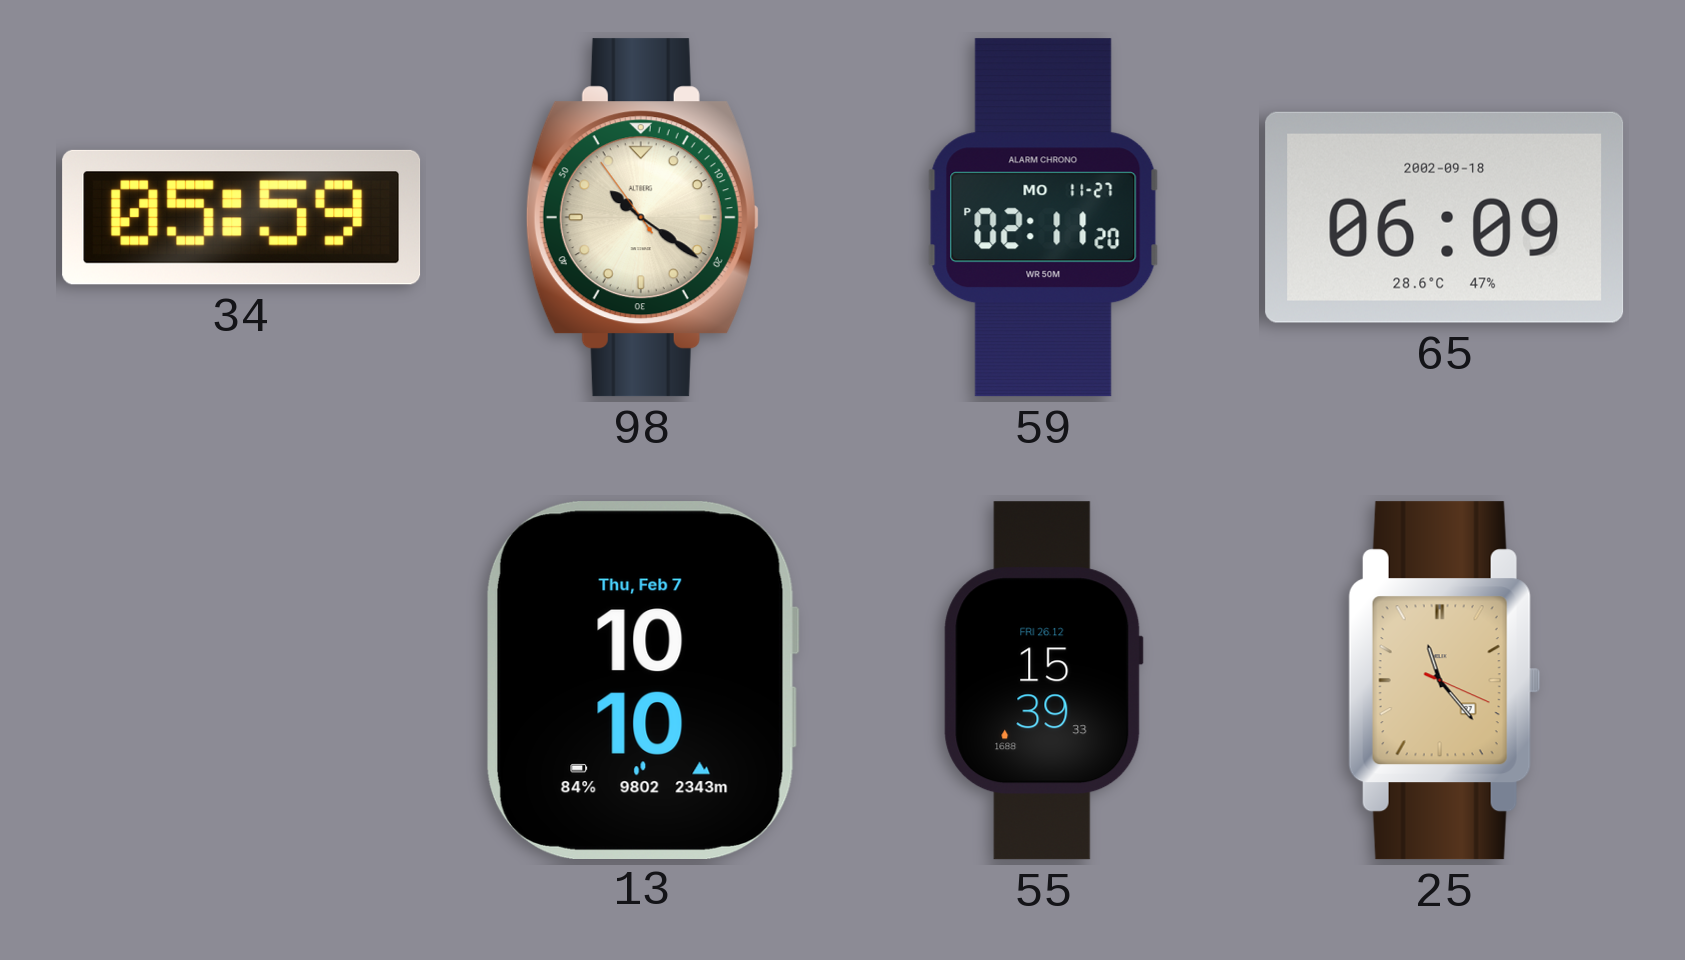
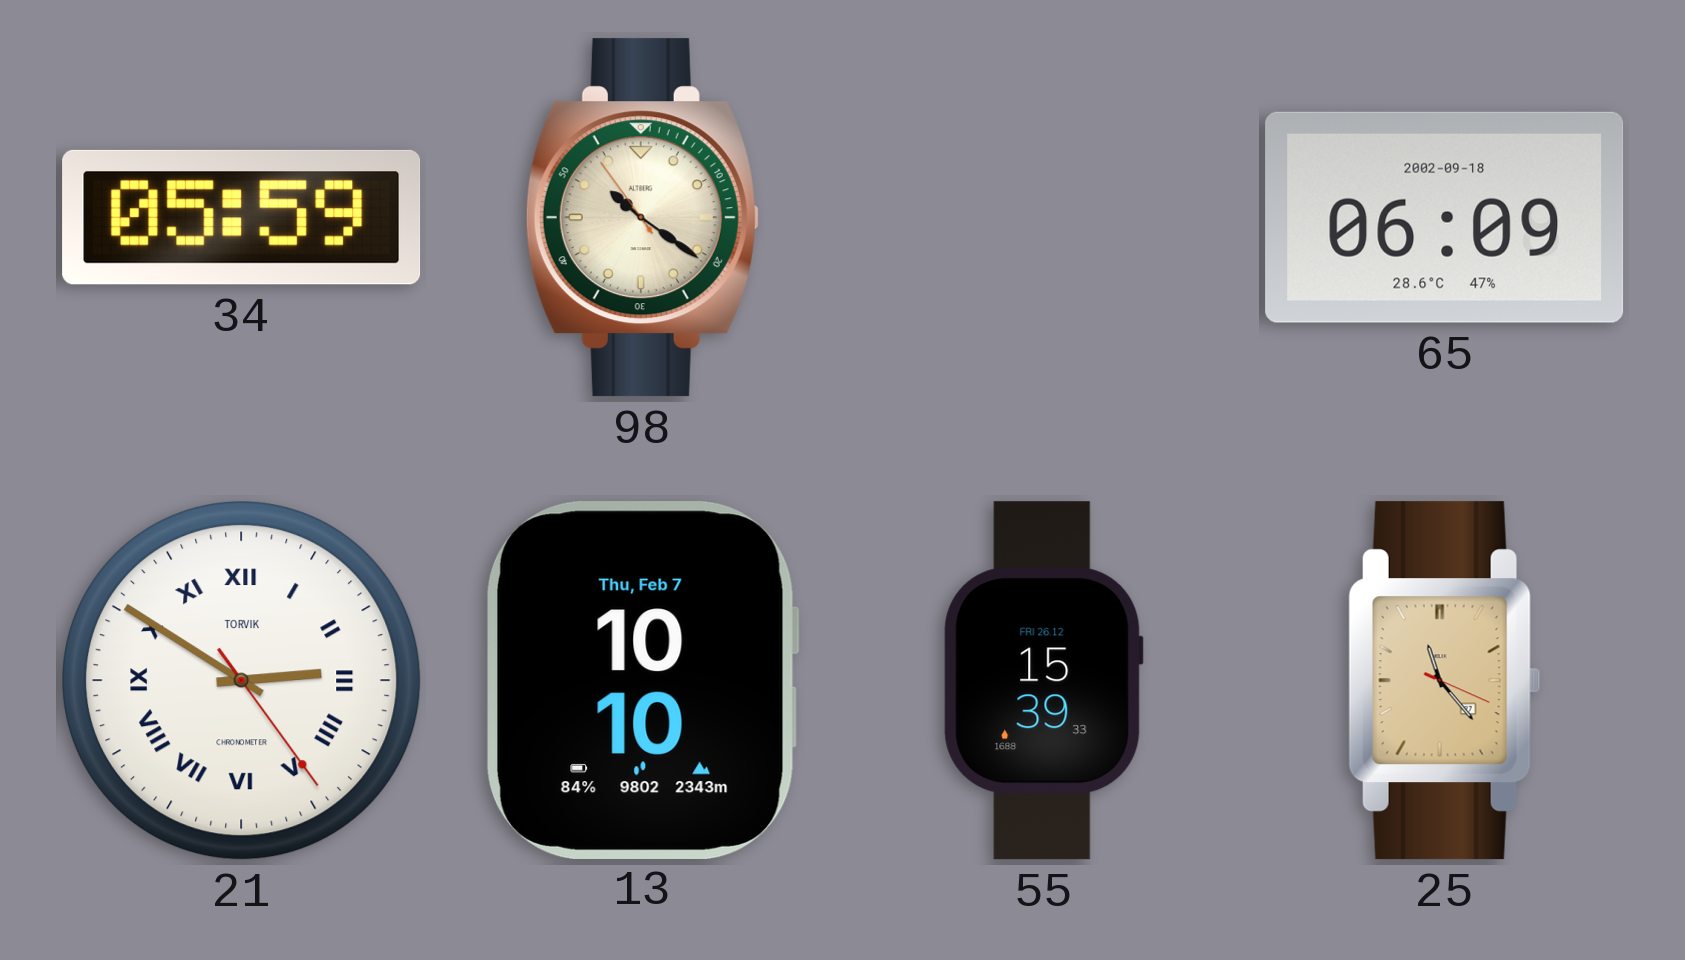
59: 02:11 -> none
21: none -> 2:50
